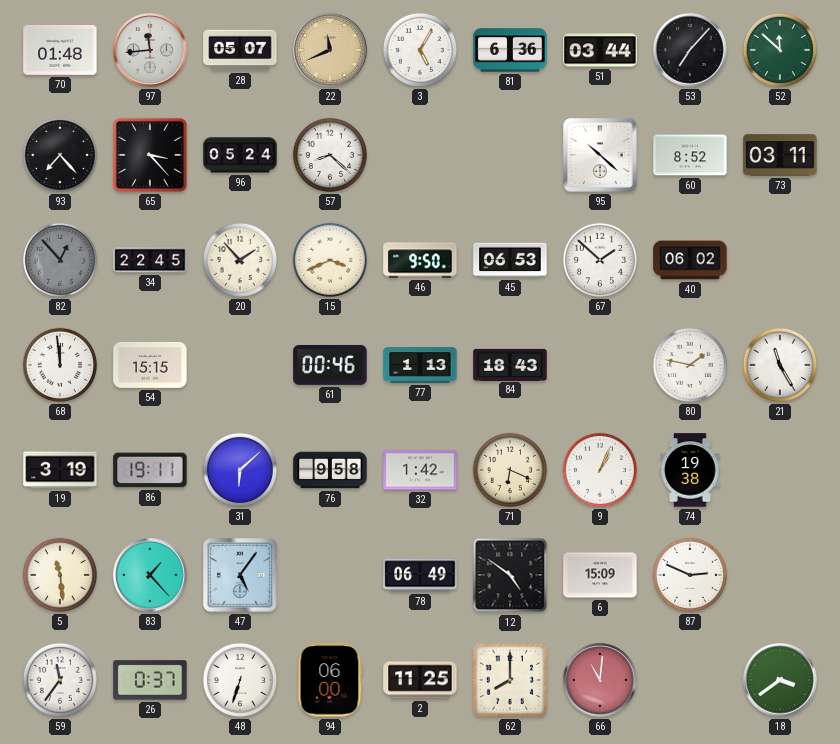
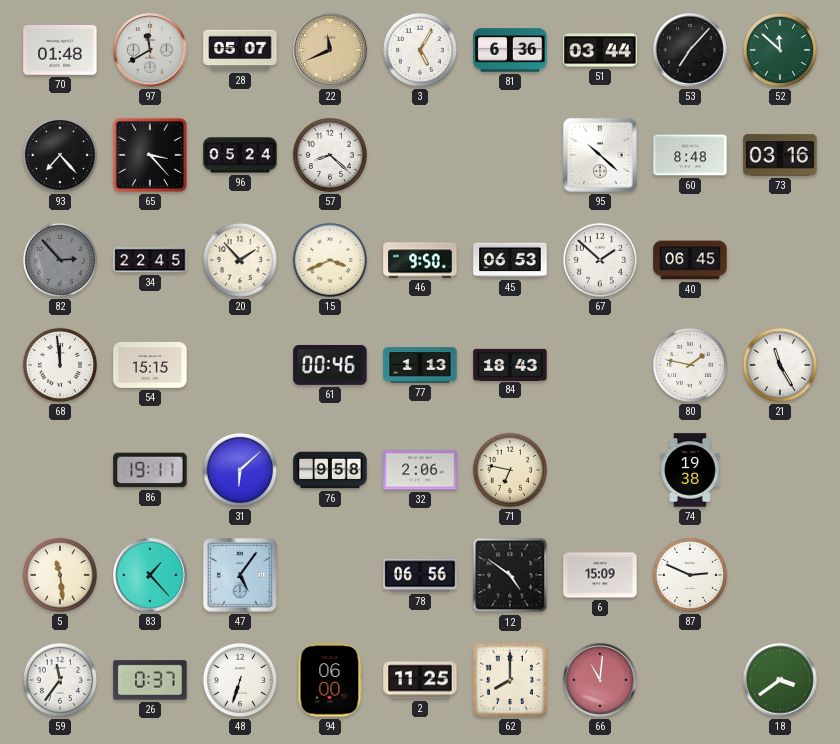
97: 11:44 -> 11:40
60: 8:52 -> 8:48
73: 03:11 -> 03:16
82: 12:53 -> 2:53
40: 06:02 -> 06:45
19: 3:19 -> none
32: 1:42 -> 2:06
71: 6:19 -> 6:47
9: 1:04 -> none
78: 06:49 -> 06:56
